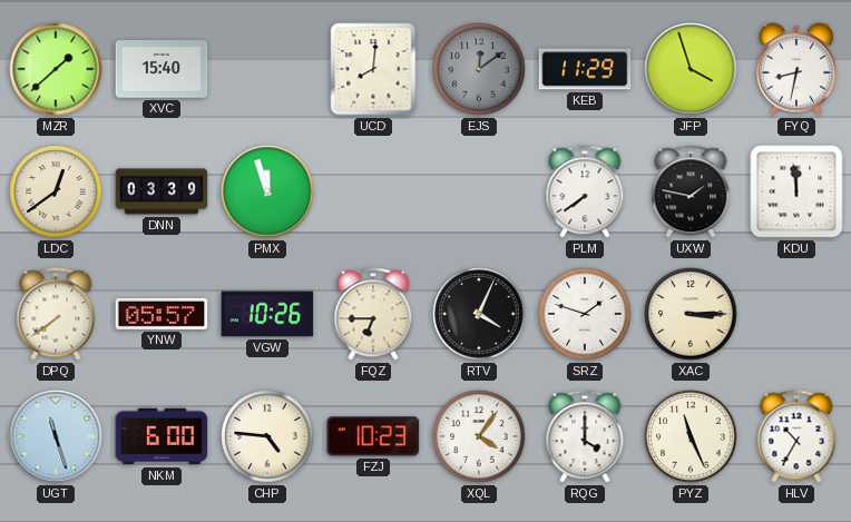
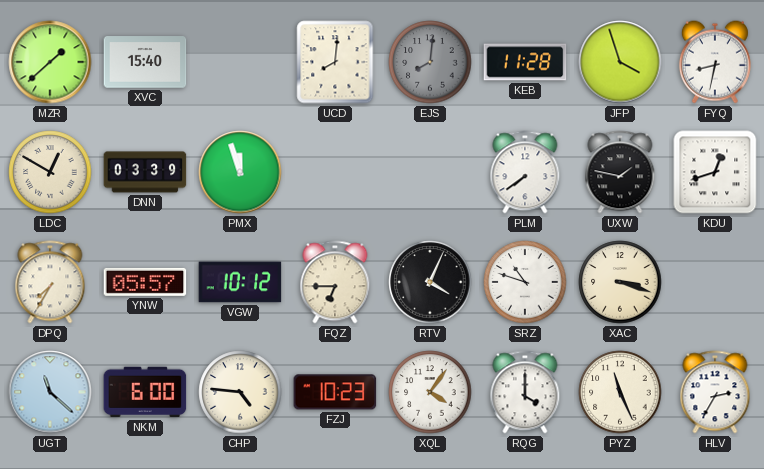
EJS: 12:09 -> 8:01
KEB: 11:29 -> 11:28
LDC: 12:39 -> 12:50
KDU: 11:59 -> 12:42
DPQ: 7:39 -> 7:35
VGW: 10:26 -> 10:12
SRZ: 1:48 -> 10:48
XAC: 3:15 -> 3:18
UGT: 11:27 -> 11:22
HLV: 10:35 -> 2:35
